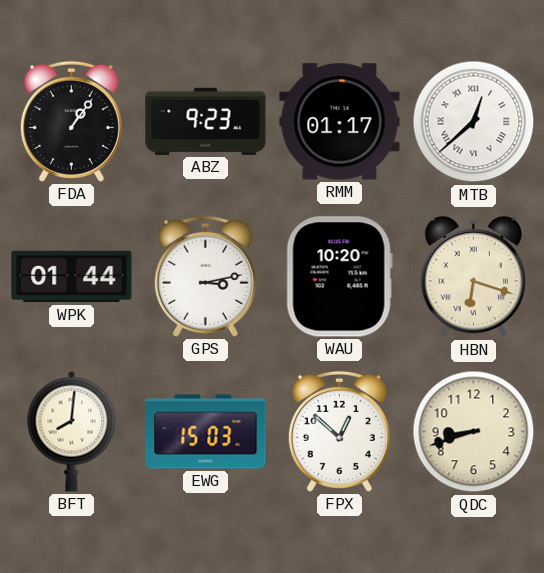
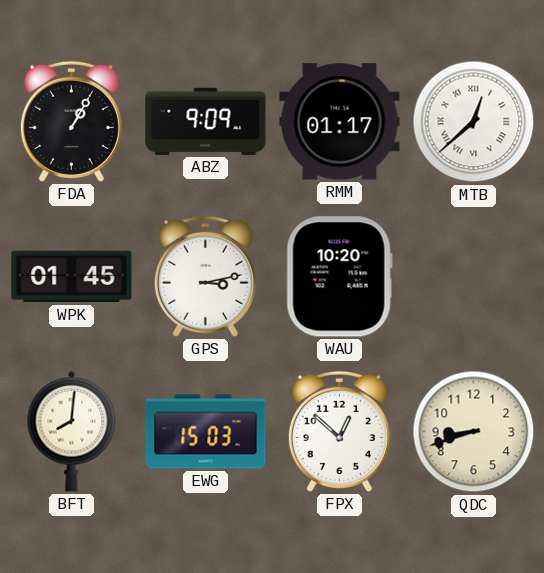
FDA: 1:06 -> 1:05
ABZ: 9:23 -> 9:09
WPK: 01:44 -> 01:45
HBN: 6:18 -> none
